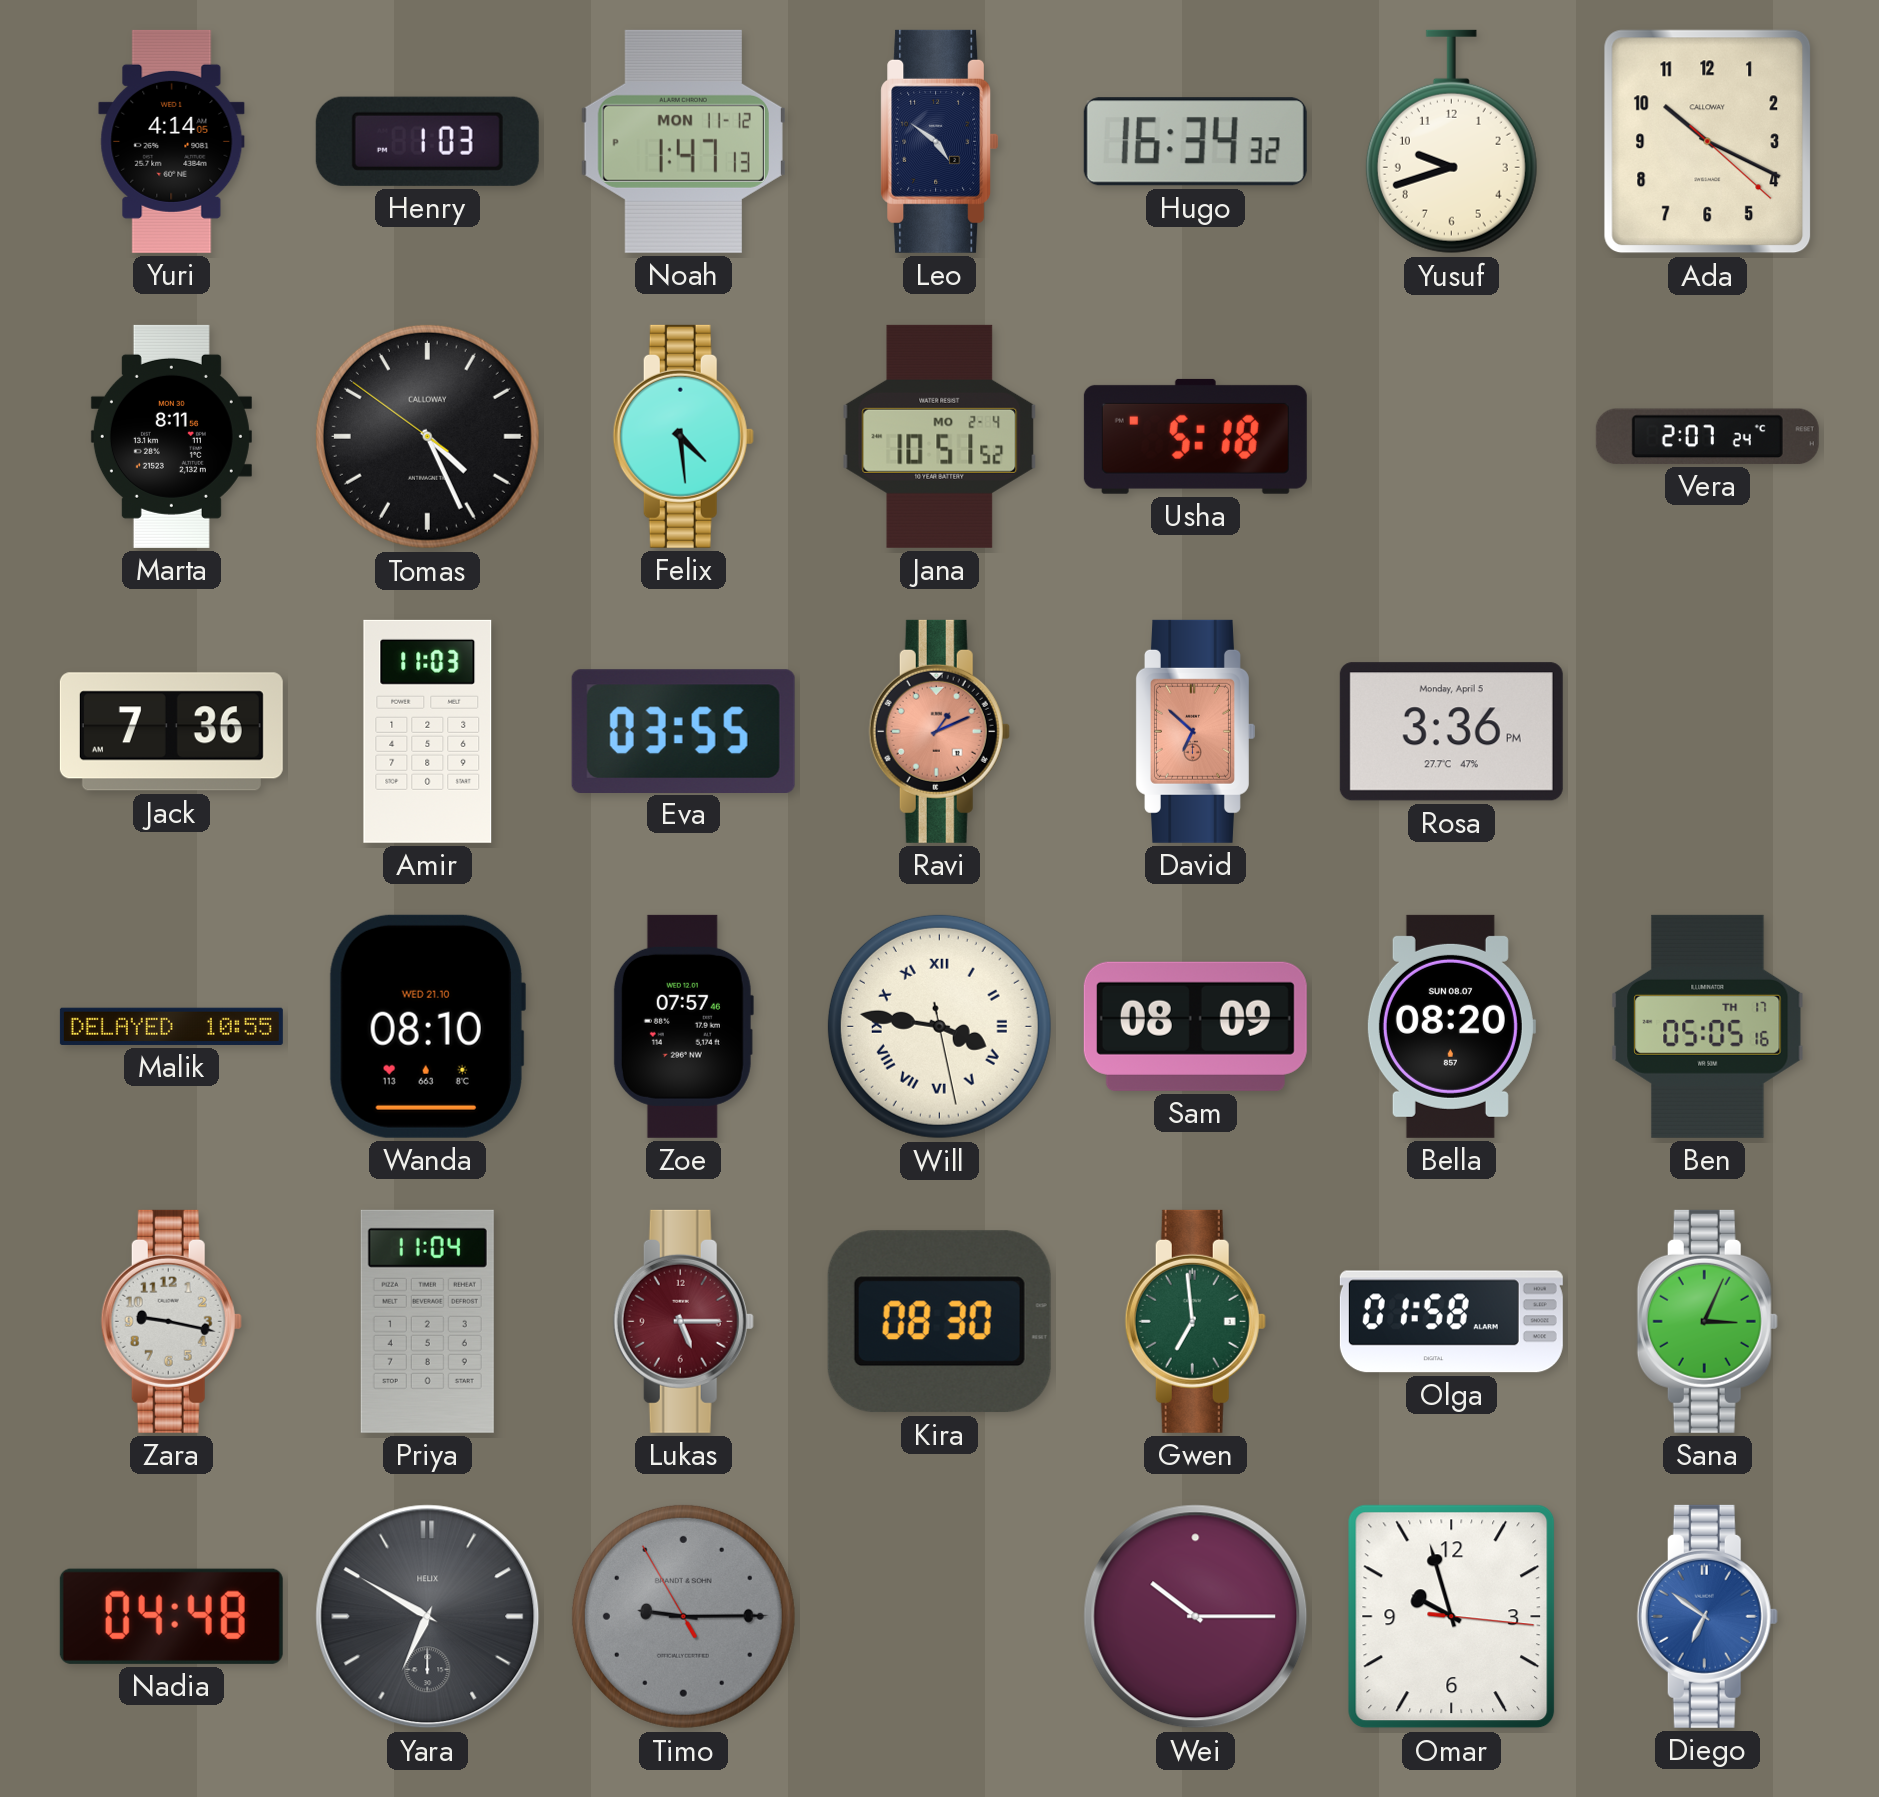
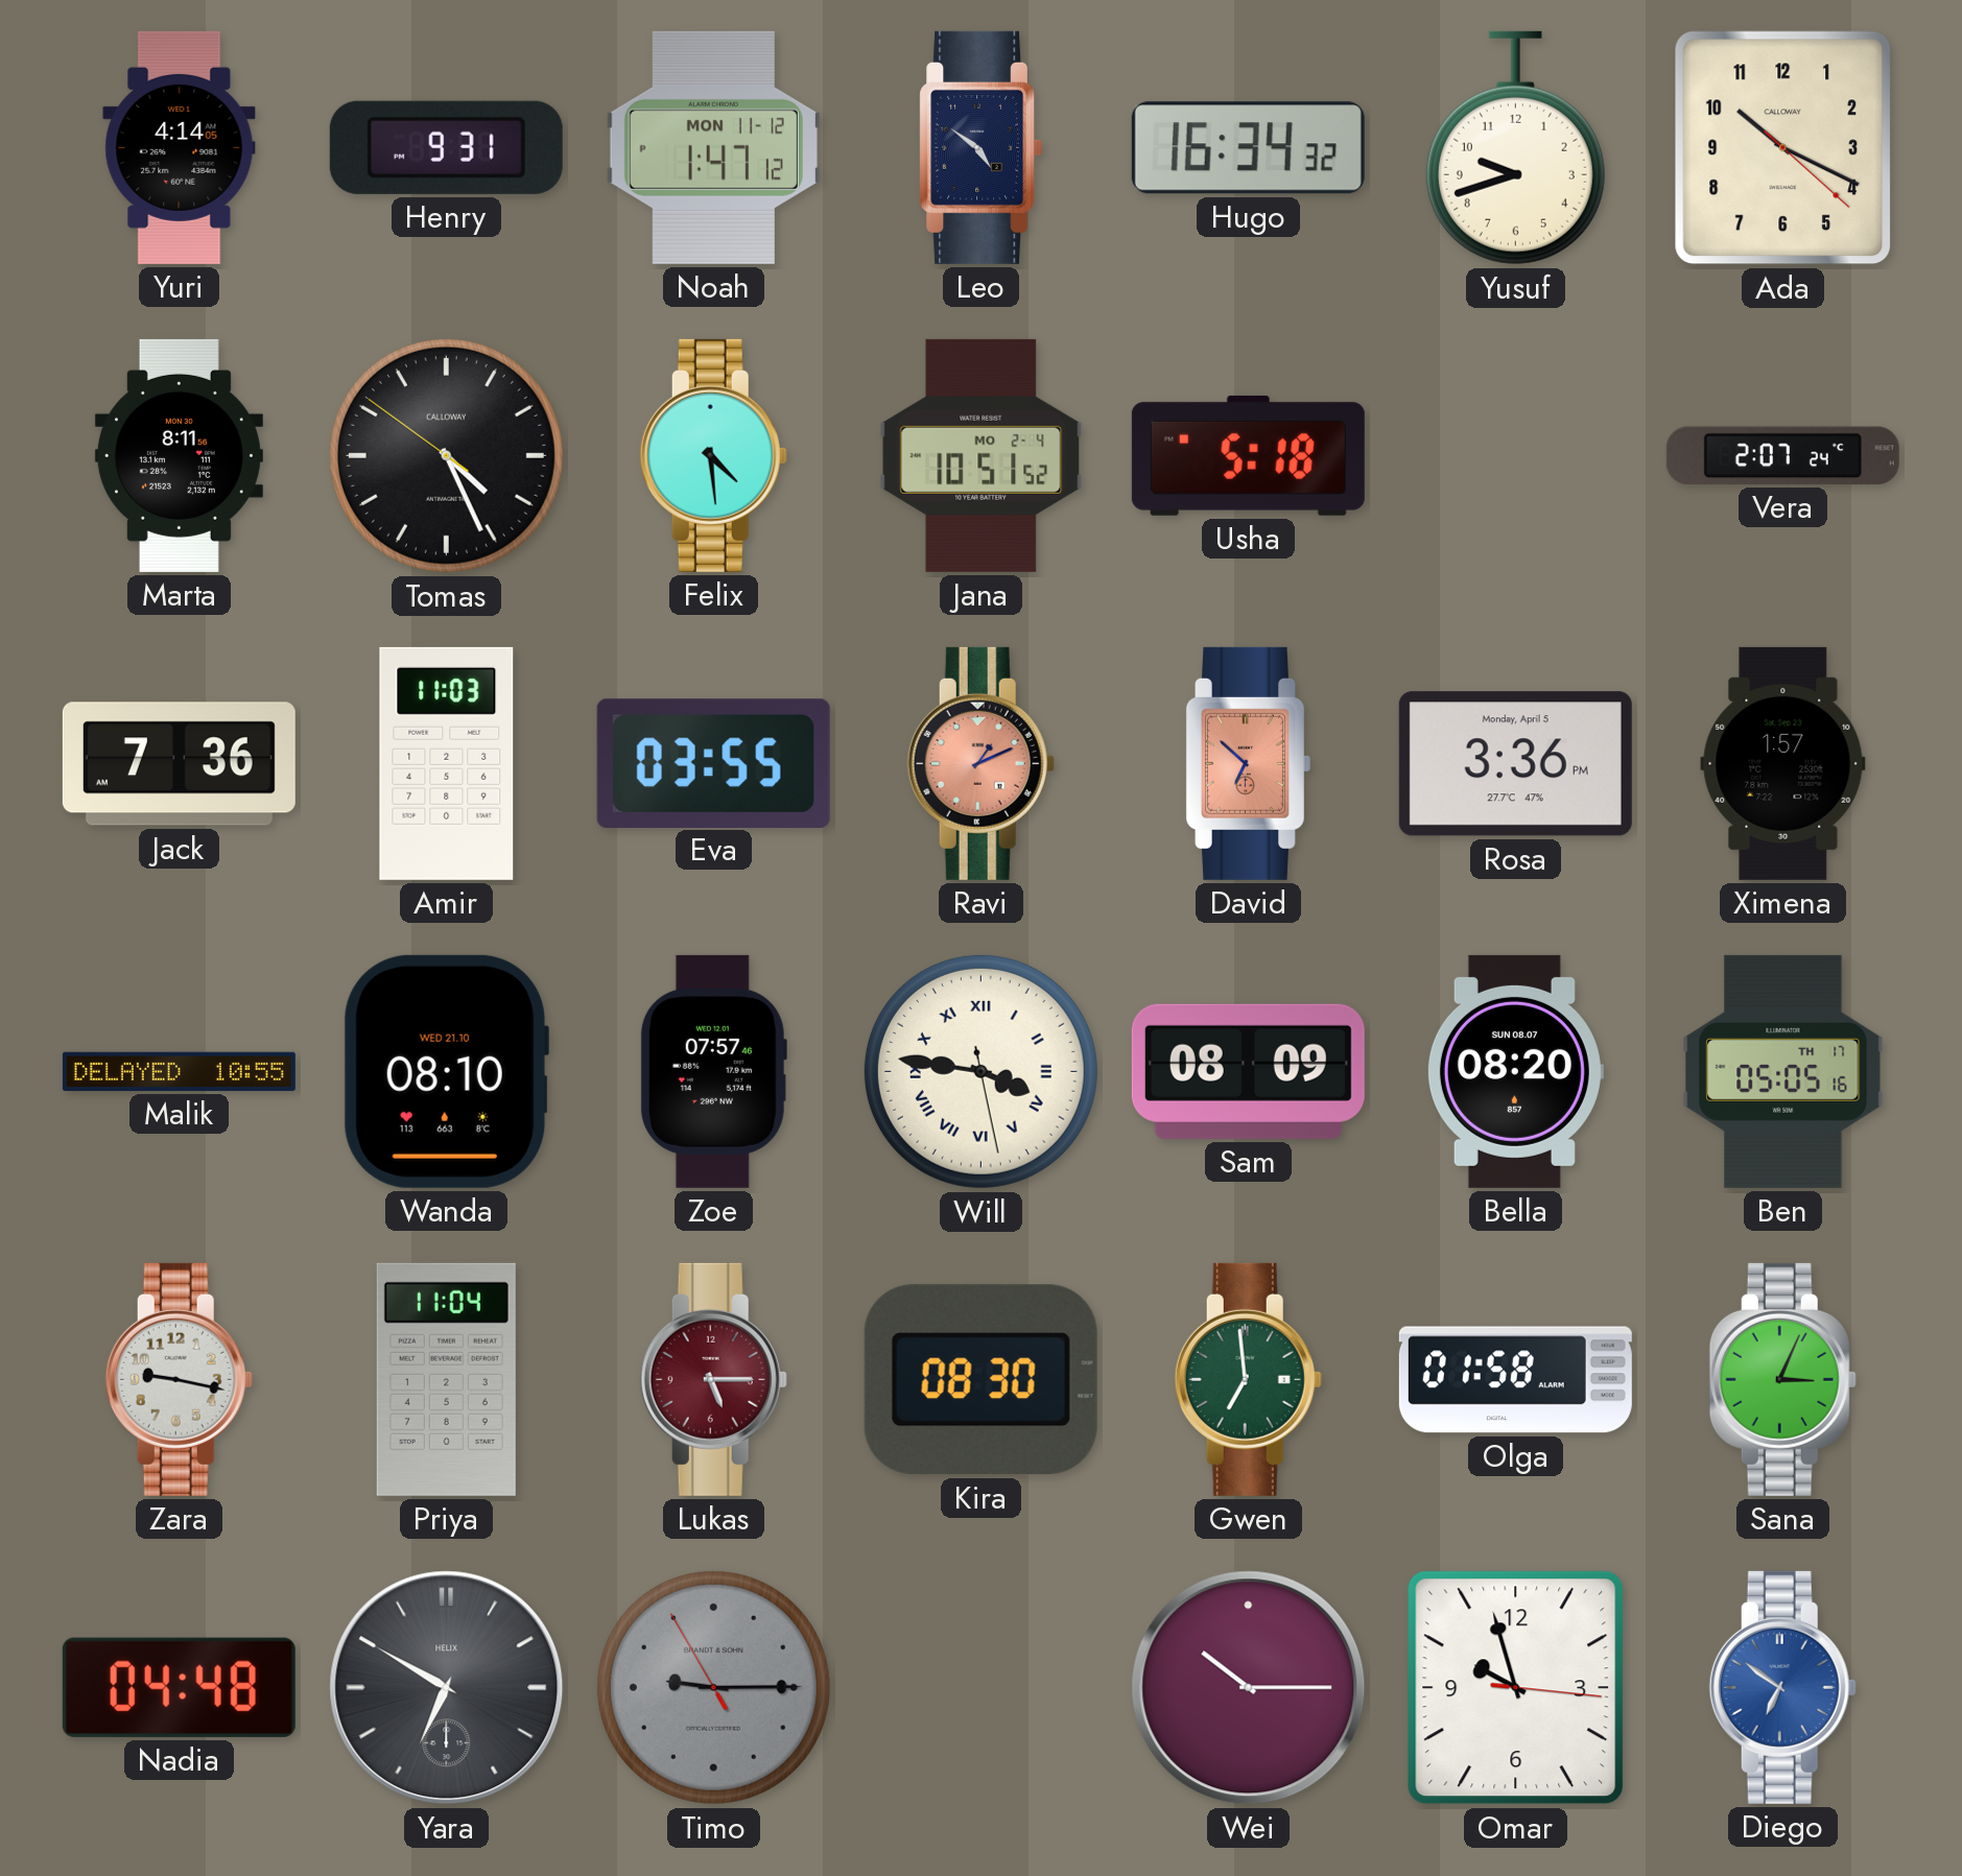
Henry: 1:03 -> 9:31
Noah: 1:47:13 PM -> 1:47:12 PM
Ximena: none -> 1:57
